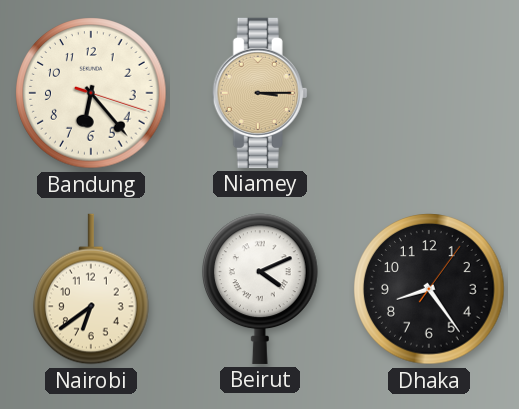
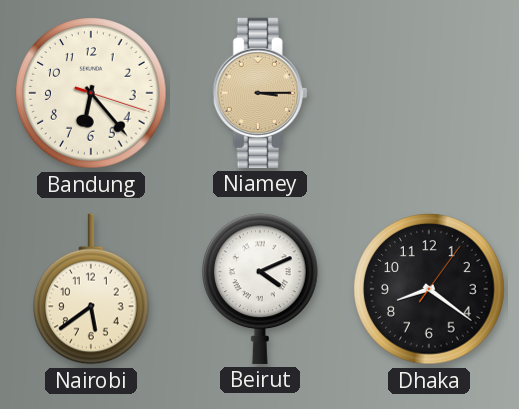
Nairobi: 6:39 -> 5:39
Dhaka: 8:24 -> 8:21
